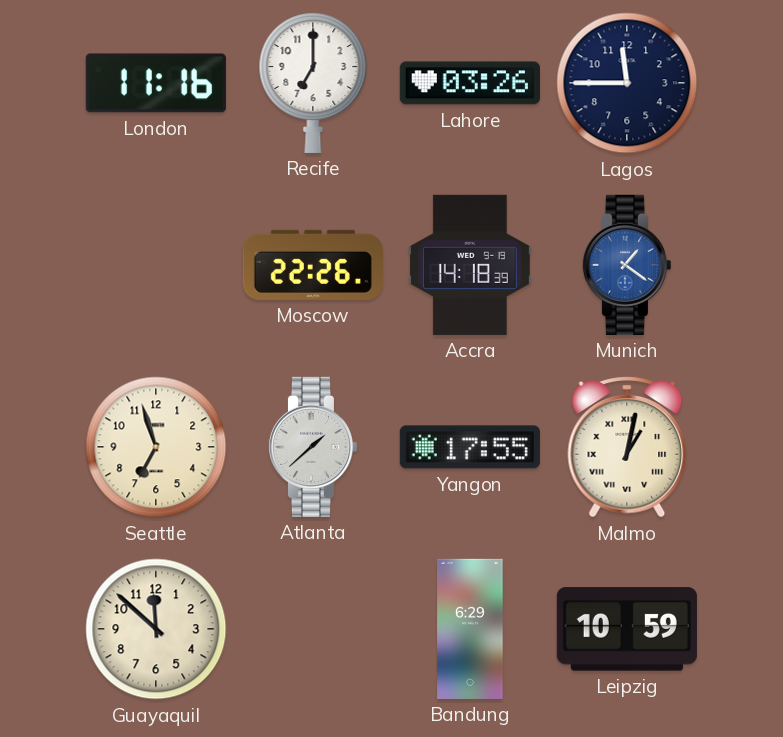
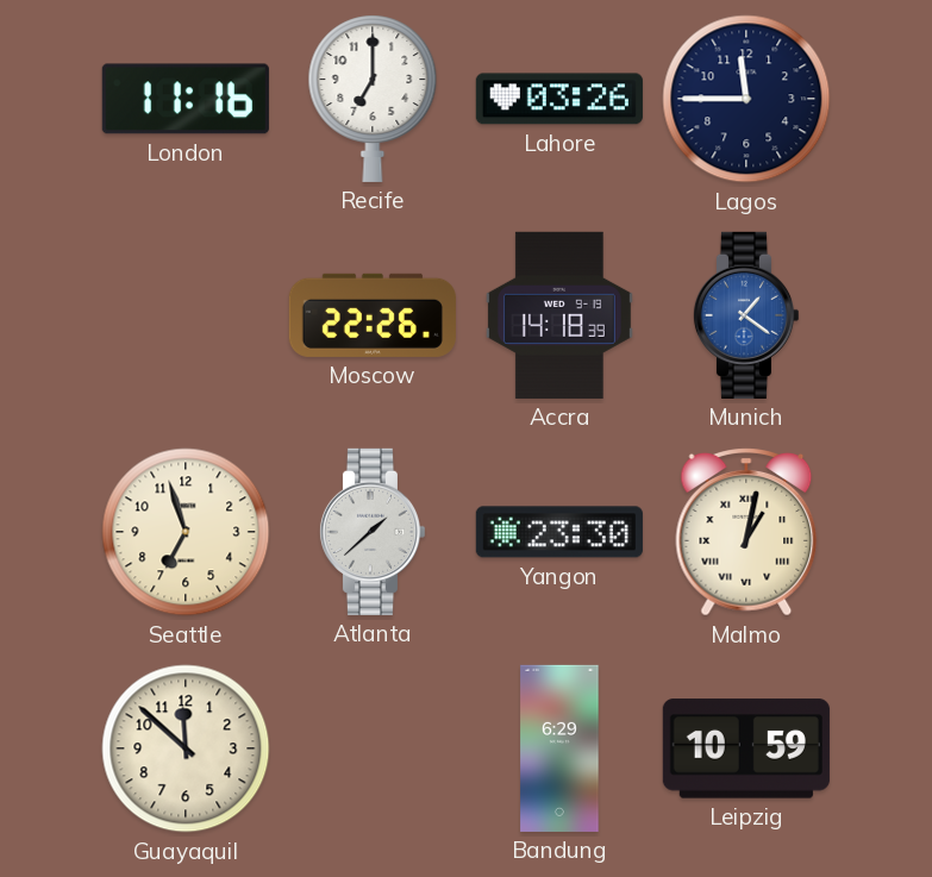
Yangon: 17:55 -> 23:30
